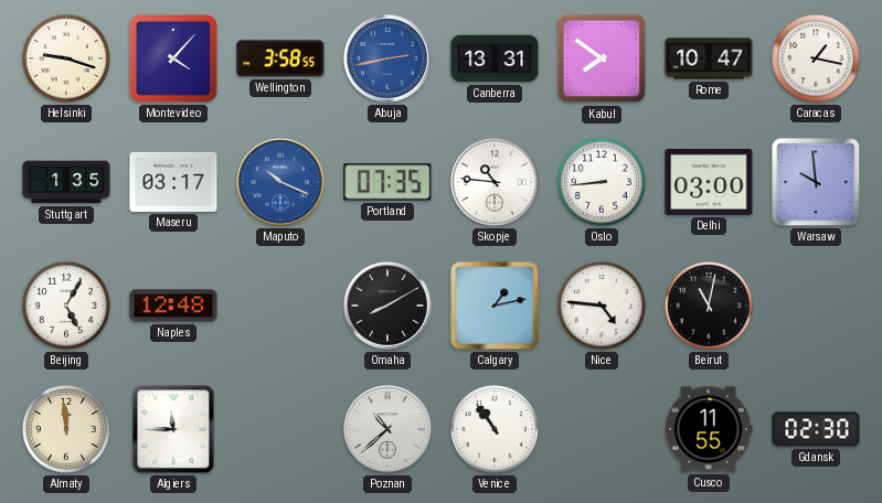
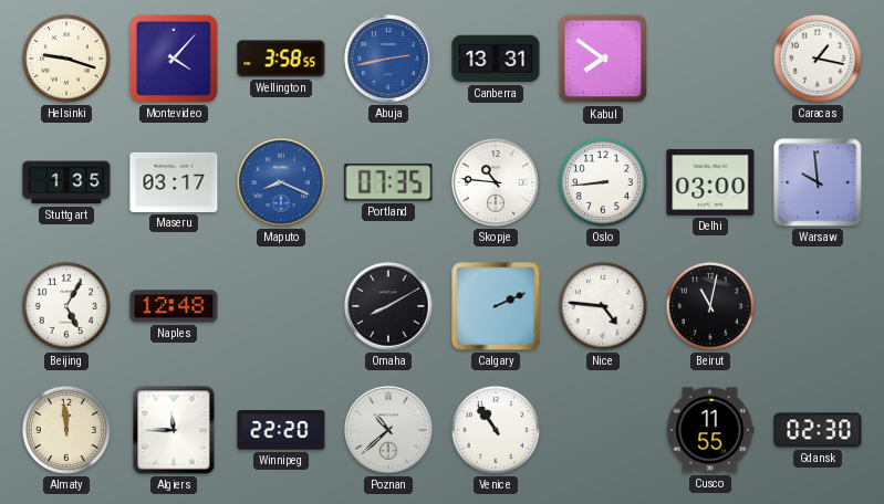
Rome: 10:47 -> none
Maputo: 10:19 -> 8:19
Calgary: 1:13 -> 2:11
Winnipeg: none -> 22:20
